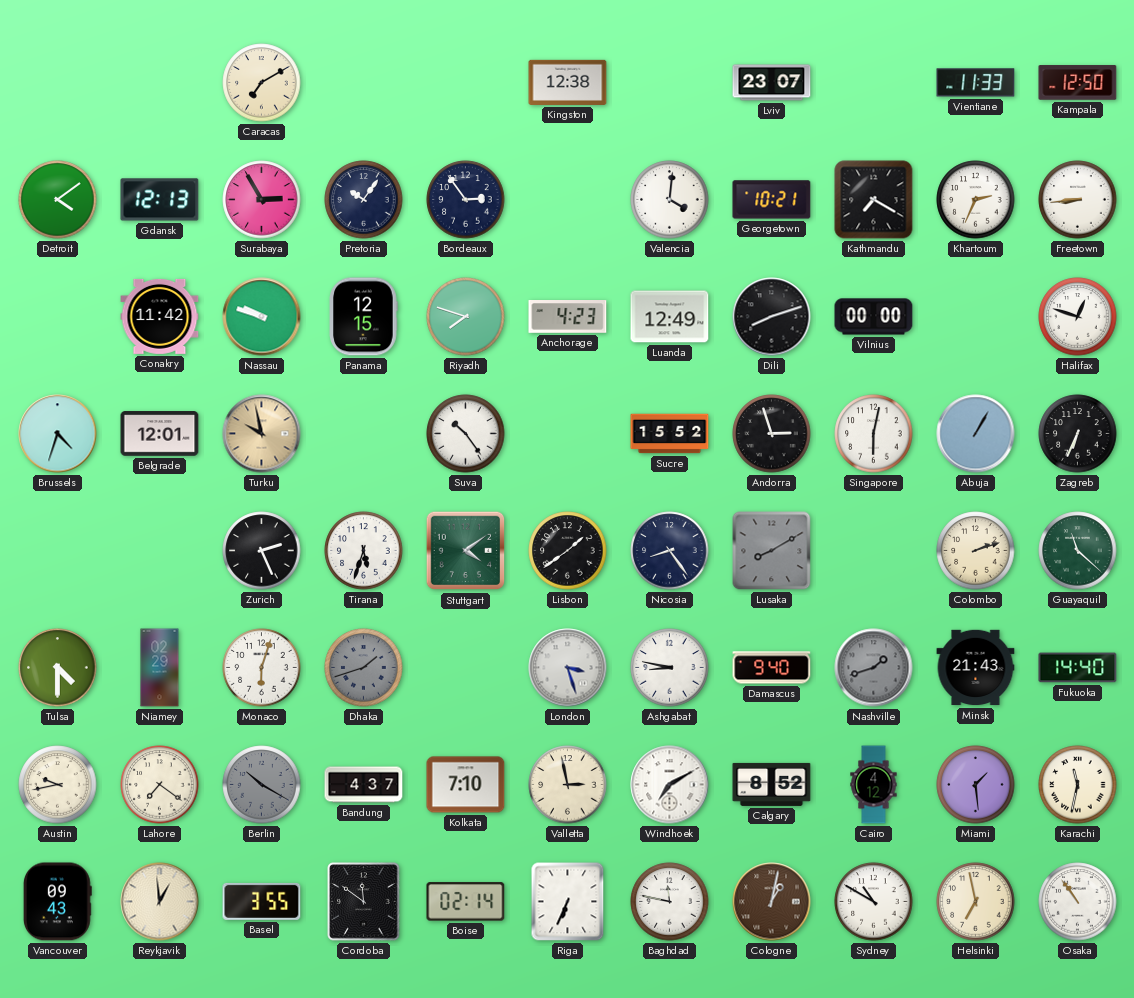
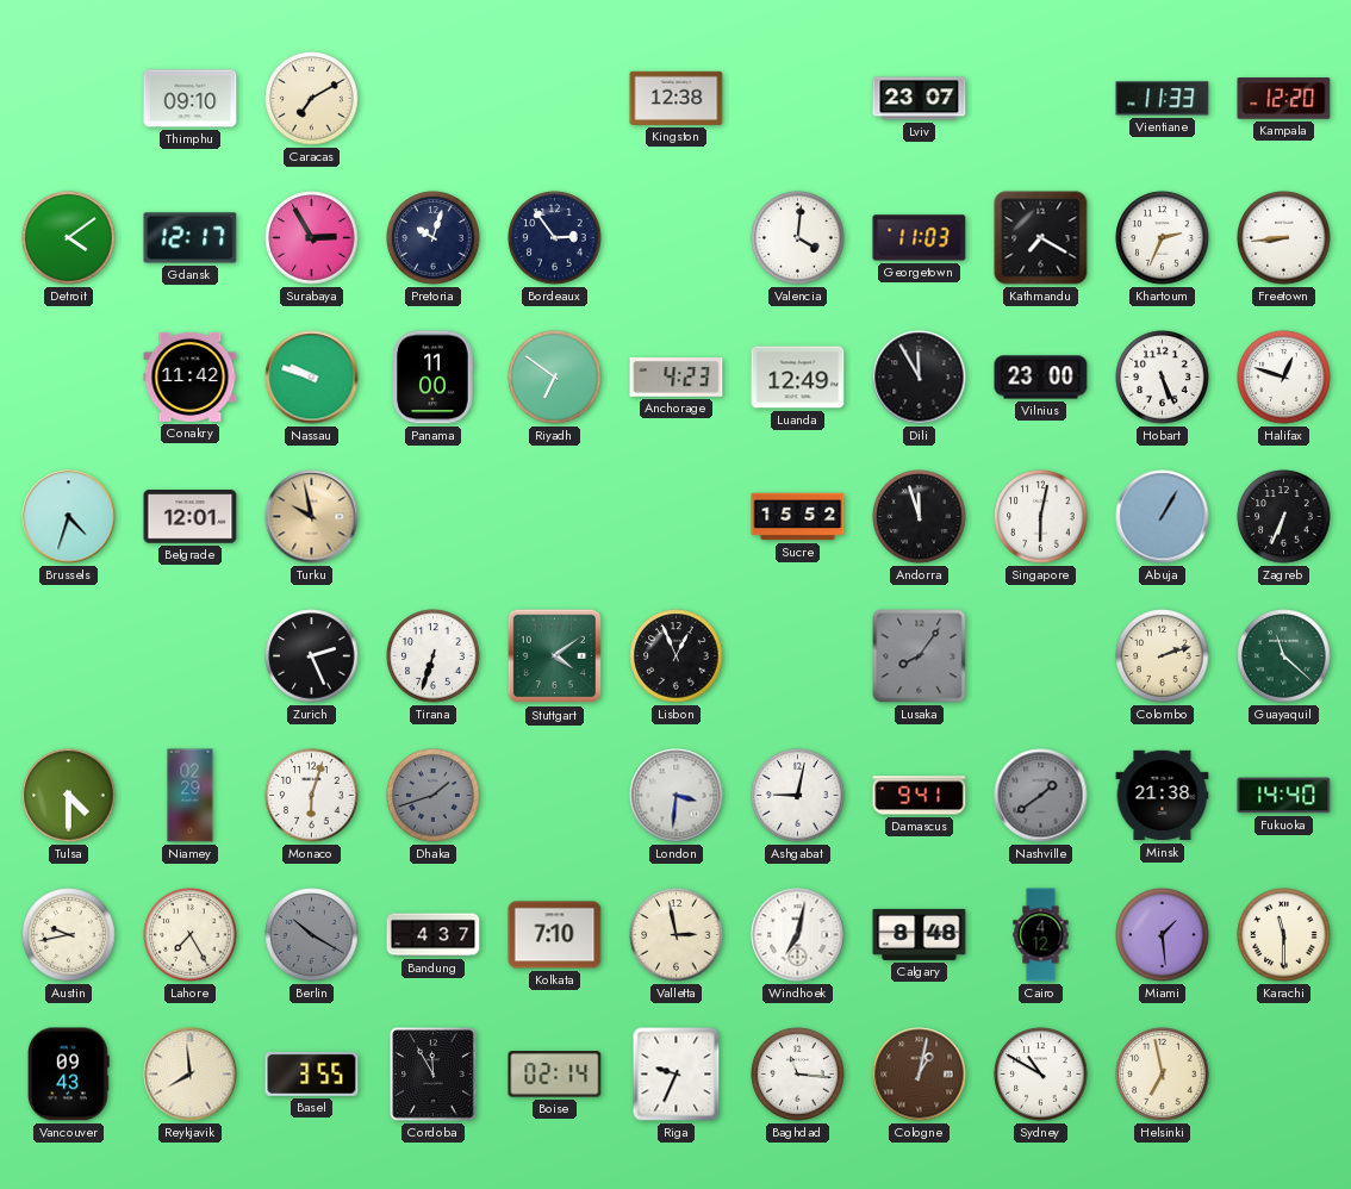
Thimphu: none -> 09:10
Kampala: 12:50 -> 12:20
Gdansk: 12:13 -> 12:17
Pretoria: 10:06 -> 10:03
Georgetown: 10:21 -> 11:03
Panama: 12:15 -> 11:00
Riyadh: 7:48 -> 6:51
Dili: 8:12 -> 11:55
Vilnius: 00:00 -> 23:00
Hobart: none -> 5:26
Suva: 10:24 -> none
Andorra: 2:57 -> 11:57
Tirana: 5:33 -> 6:33
Lisbon: 1:39 -> 12:56
Nicosia: 8:24 -> none
Lusaka: 8:10 -> 8:06
London: 3:27 -> 3:31
Ashgabat: 8:47 -> 9:02
Damascus: 9:40 -> 9:41
Nashville: 1:42 -> 1:39
Minsk: 21:43 -> 21:38
Lahore: 7:21 -> 7:25
Windhoek: 7:10 -> 7:02
Calgary: 8:52 -> 8:48
Karachi: 11:32 -> 11:30
Reykjavik: 12:59 -> 7:59
Cordoba: 11:51 -> 11:55
Riga: 6:34 -> 9:34
Baghdad: 11:47 -> 11:16
Osaka: 10:54 -> none
